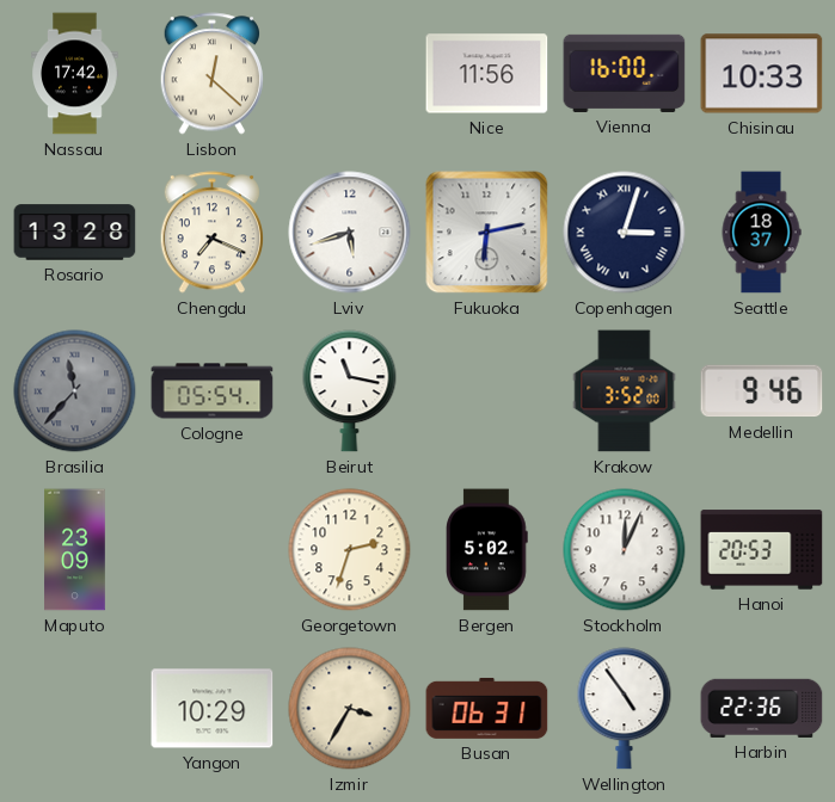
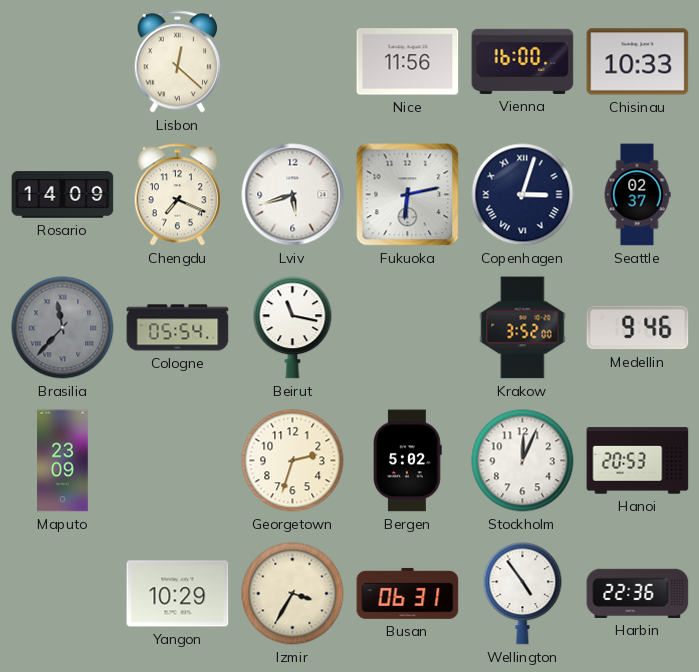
Nassau: 17:42 -> none
Rosario: 13:28 -> 14:09
Seattle: 18:37 -> 02:37
